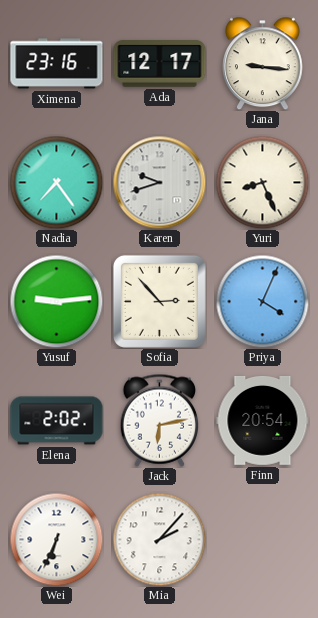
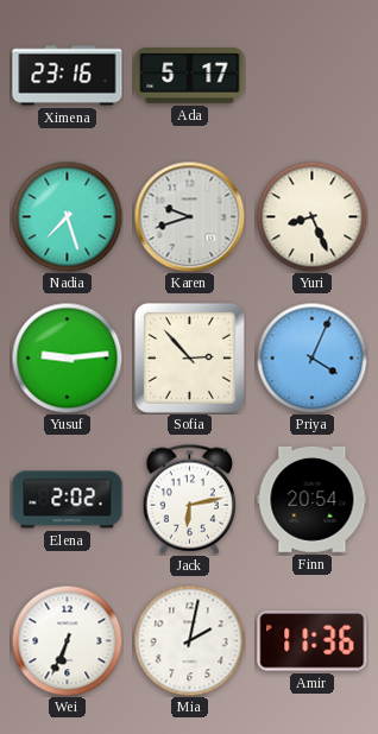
Ada: 12:17 -> 5:17
Jana: 9:16 -> none
Nadia: 7:24 -> 7:27
Mia: 2:07 -> 2:02
Amir: none -> 11:36
